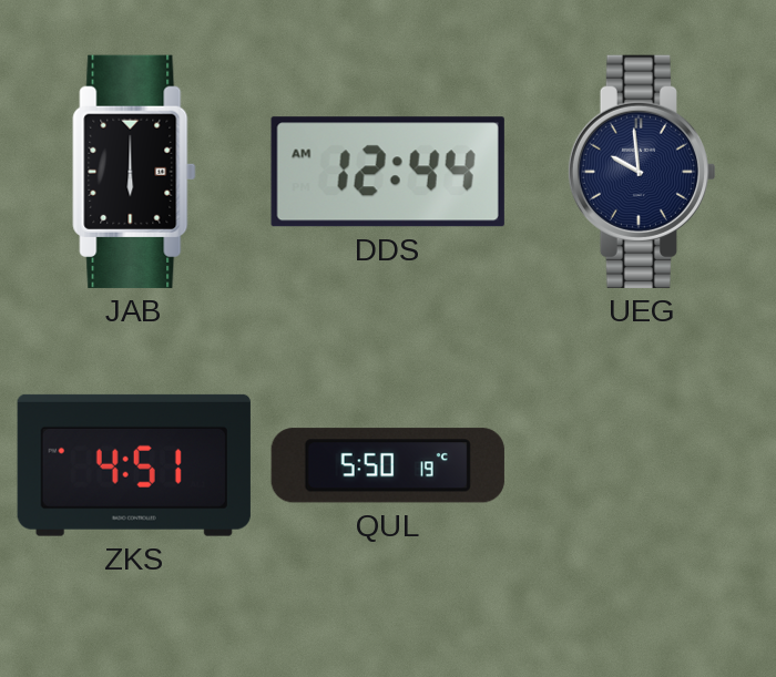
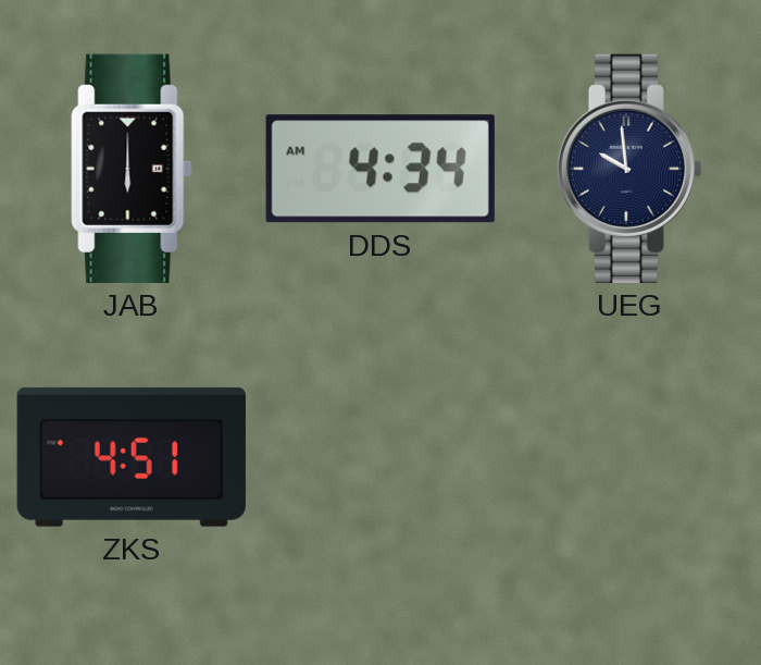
DDS: 12:44 -> 4:34
QUL: 5:50 -> none
